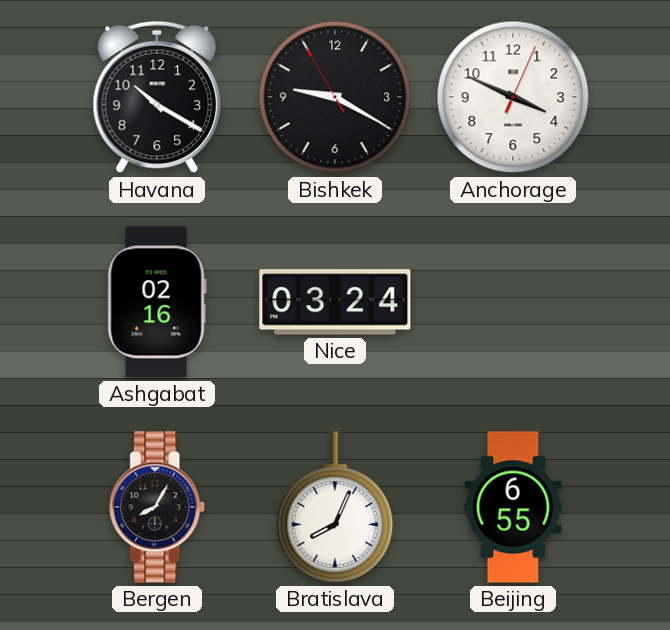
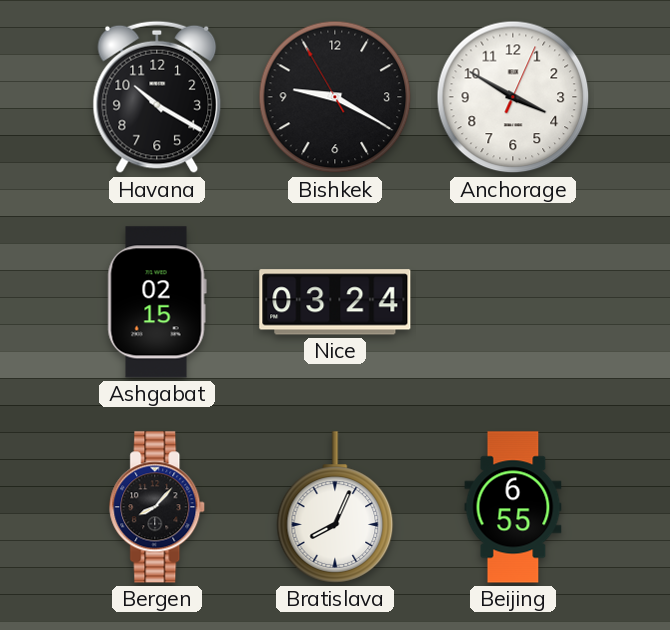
Anchorage: 3:49 -> 3:50
Ashgabat: 02:16 -> 02:15
Bergen: 8:05 -> 8:07
